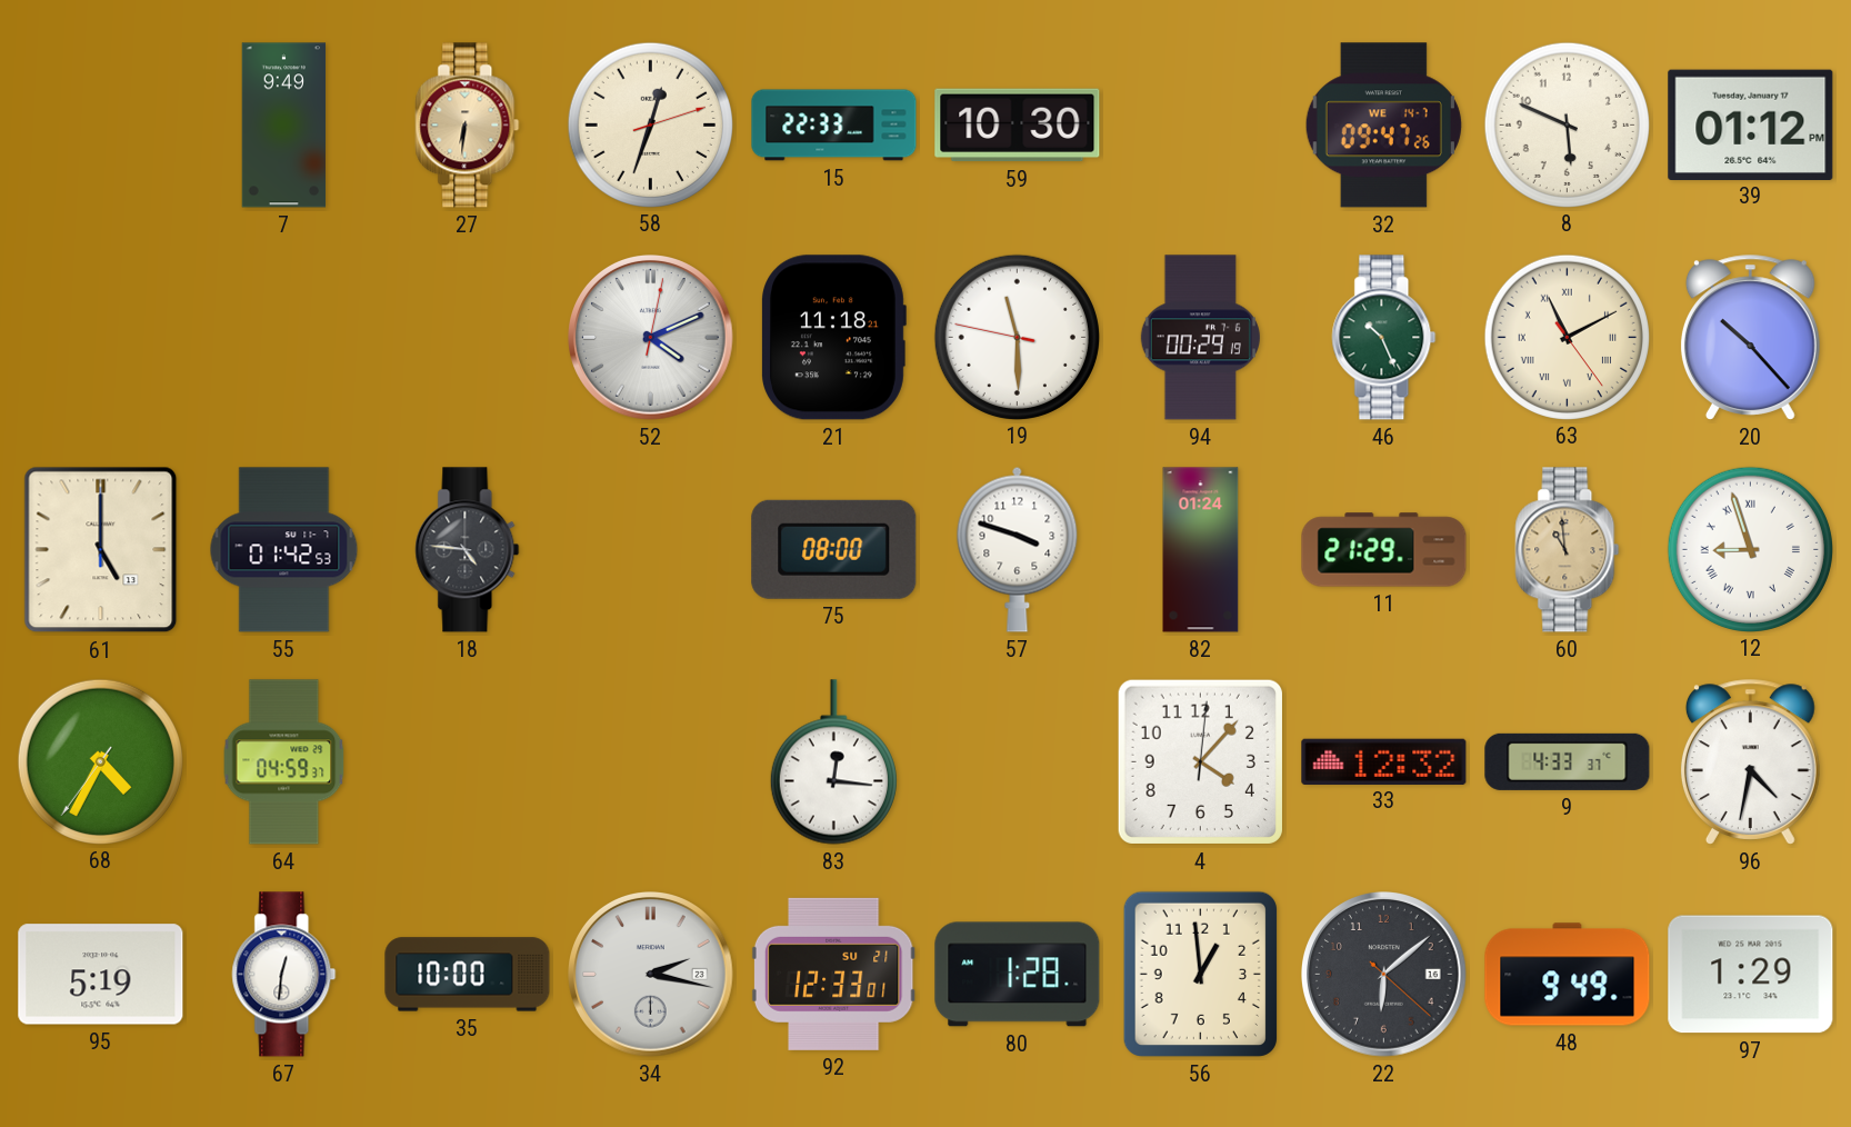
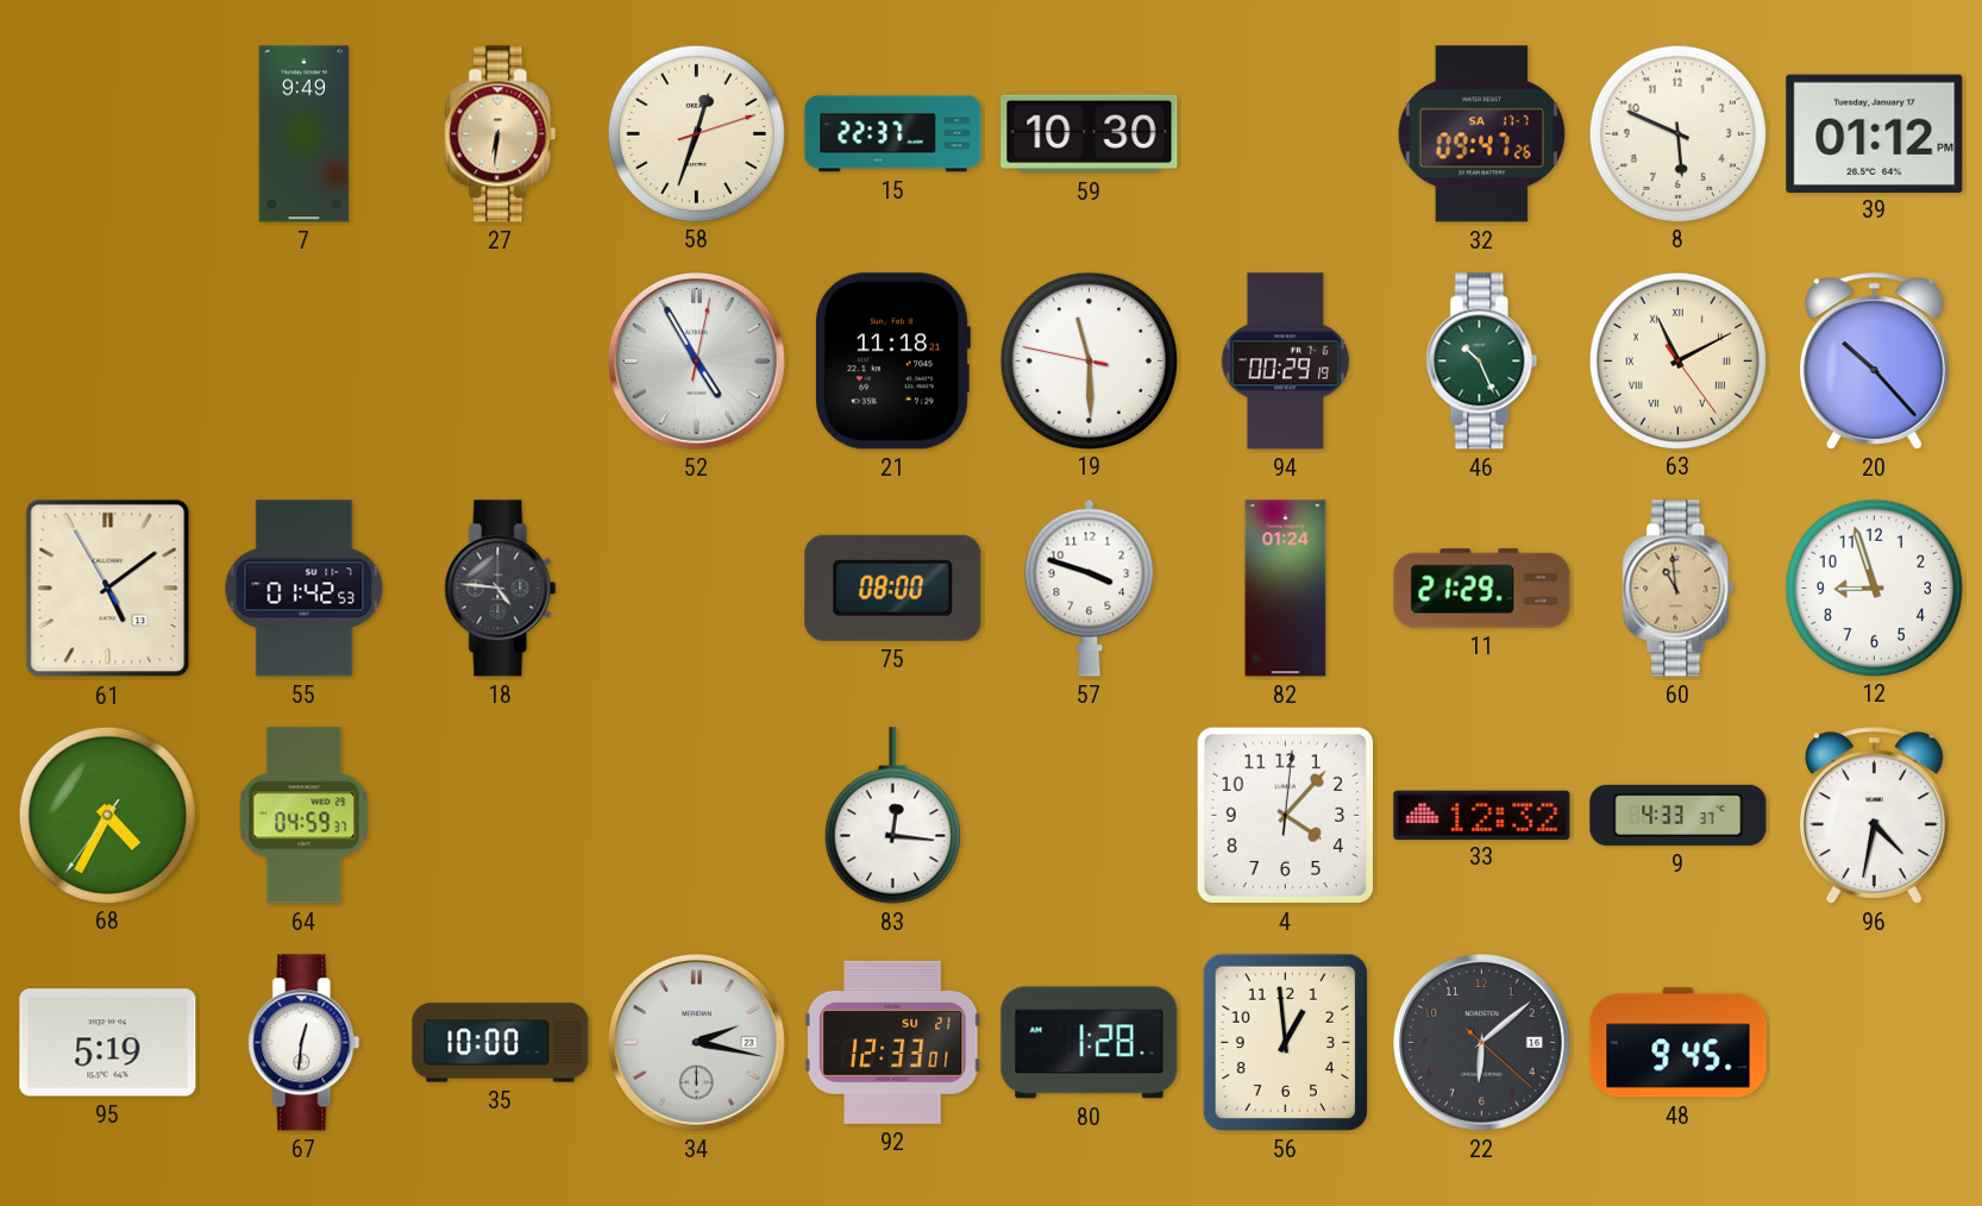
15: 22:33 -> 22:37
32 date: WE 14-7 -> SA 17-7
52: 4:11 -> 4:55
61: 5:00 -> 5:08
12 numerals: Roman -> Arabic
48: 9:49 -> 9:45
97: 1:29 -> none
